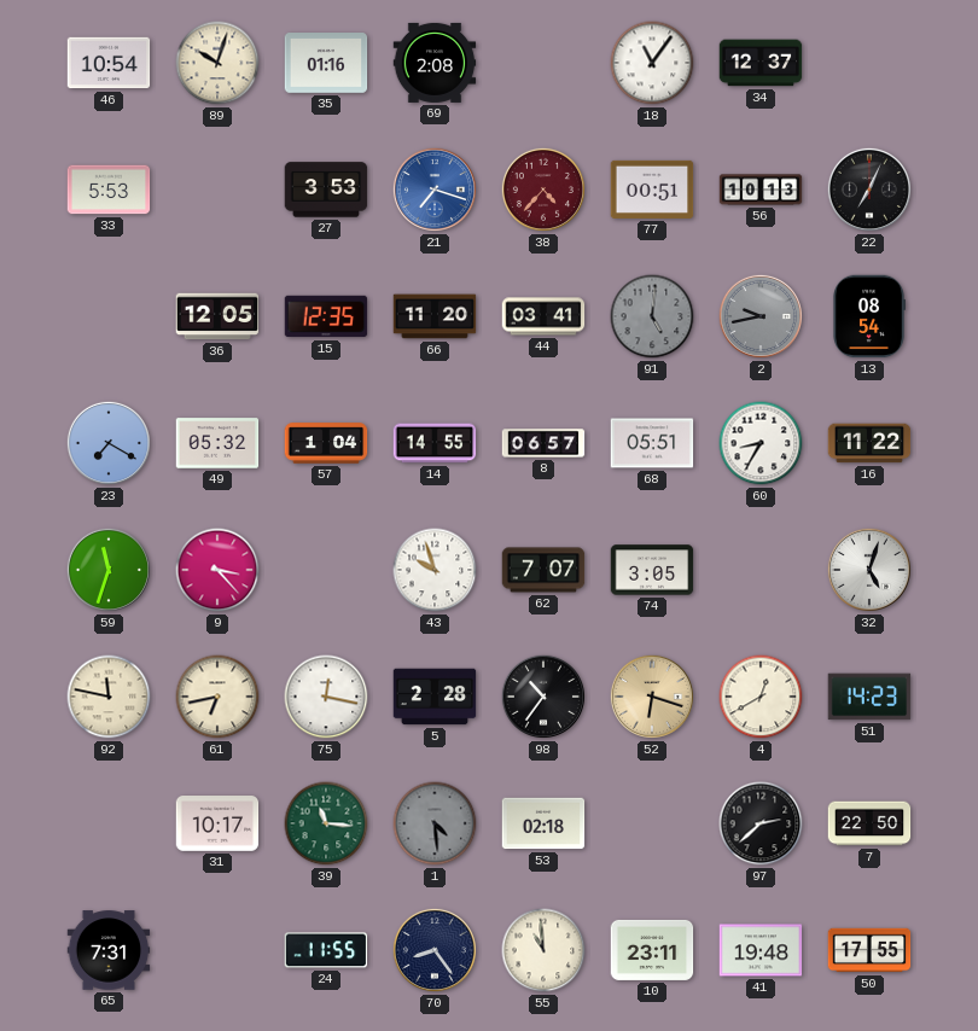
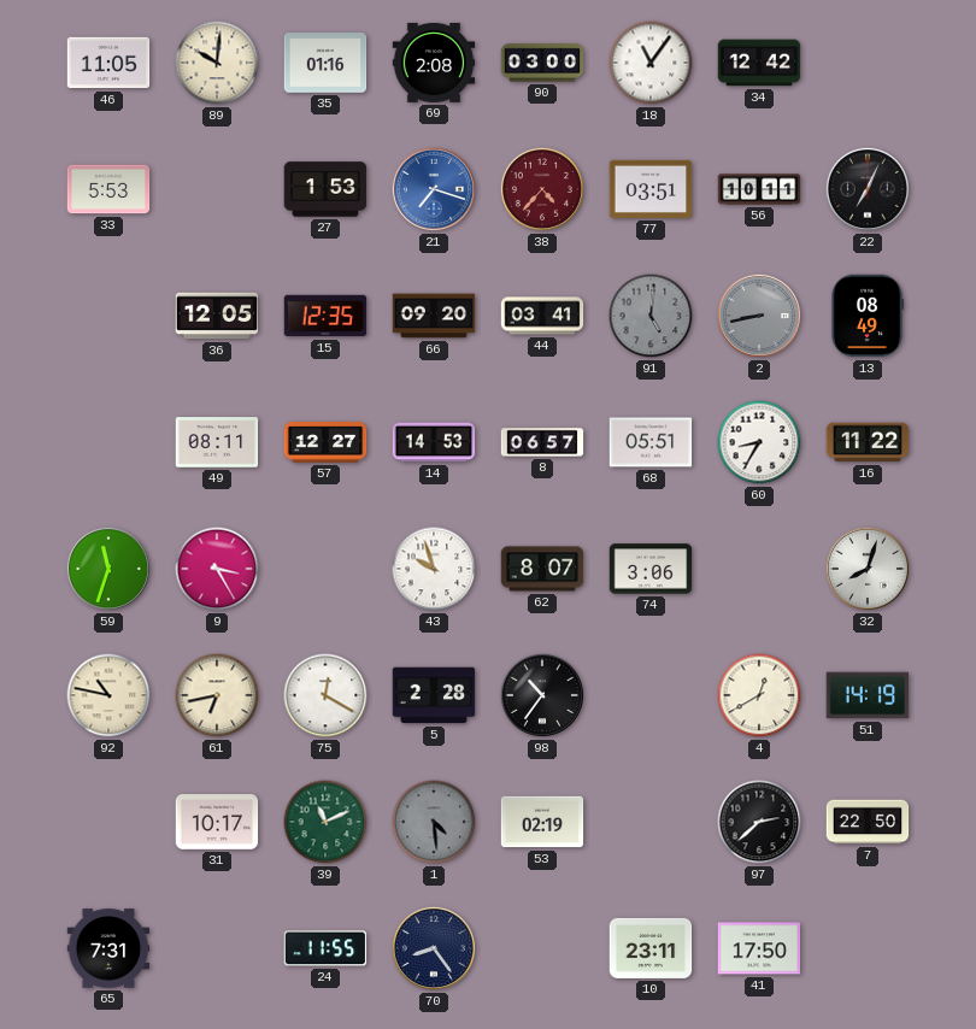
46: 10:54 -> 11:05
89: 10:03 -> 10:01
90: none -> 03:00
34: 12:37 -> 12:42
27: 3:53 -> 1:53
77: 00:51 -> 03:51
56: 10:13 -> 10:11
66: 11:20 -> 09:20
2: 9:43 -> 8:43
13: 08:54 -> 08:49
23: 7:20 -> none
49: 05:32 -> 08:11
57: 1:04 -> 12:27
14: 14:55 -> 14:53
9: 3:23 -> 3:25
62: 7:07 -> 8:07
74: 3:05 -> 3:06
32: 5:03 -> 8:03
92: 11:47 -> 10:47
75: 12:17 -> 12:20
52: 6:18 -> none
51: 14:23 -> 14:19
39: 11:16 -> 11:11
53: 02:18 -> 02:19
55: 10:59 -> none
41: 19:48 -> 17:50
50: 17:55 -> none
